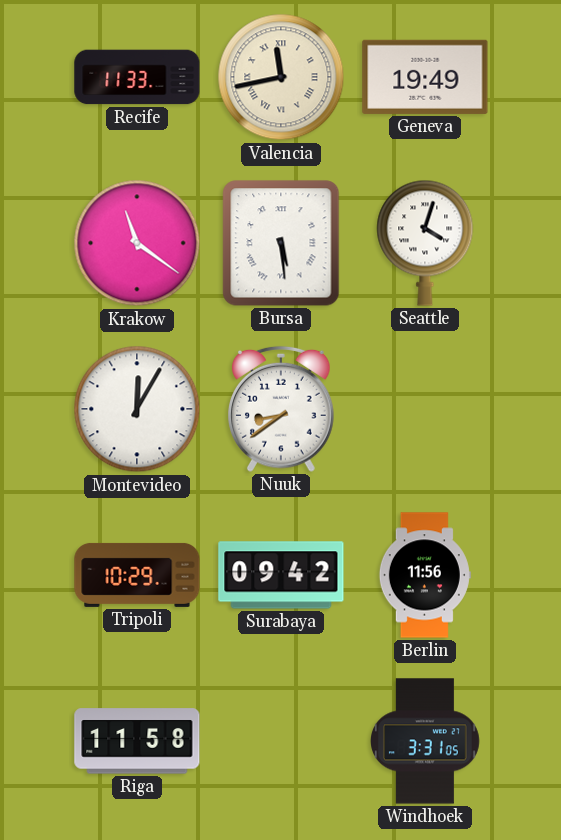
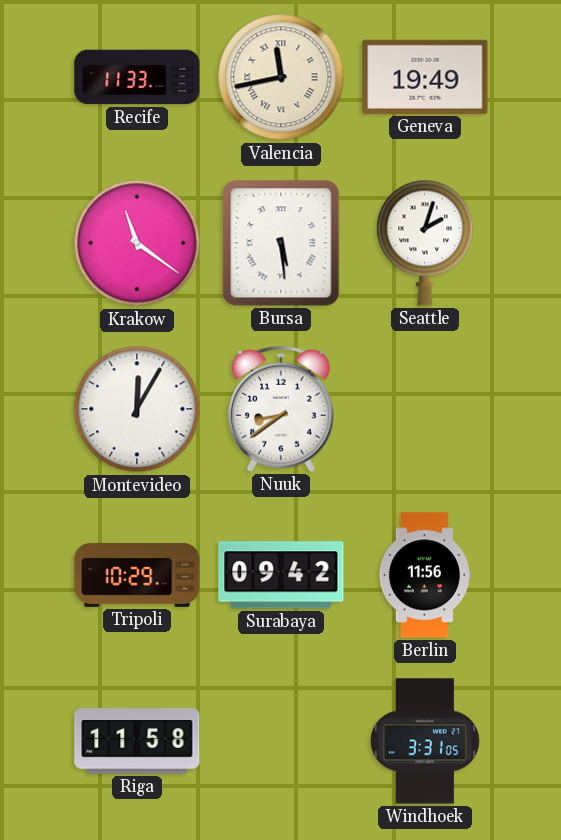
Seattle: 4:03 -> 2:03
